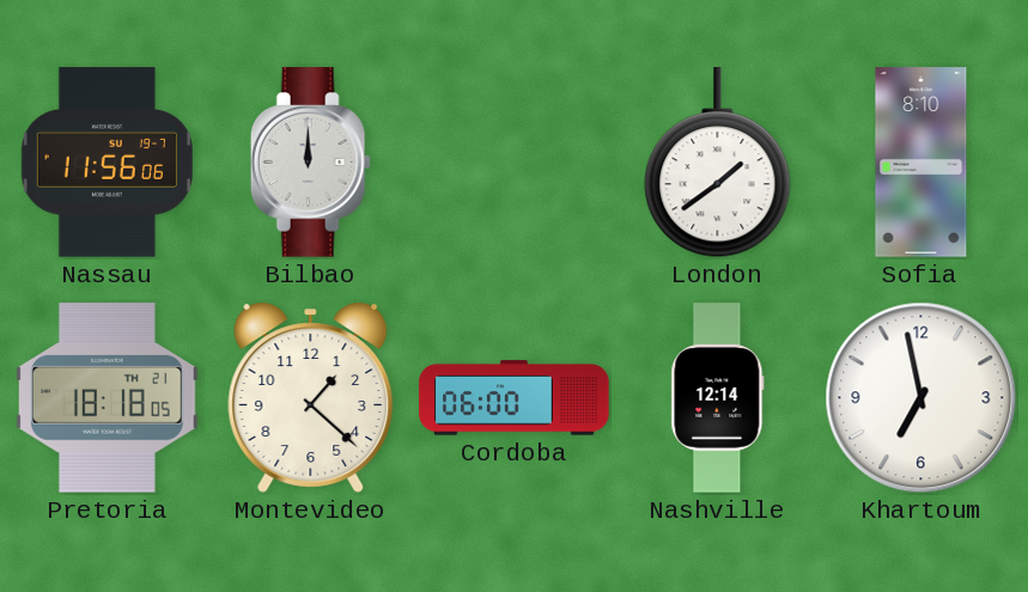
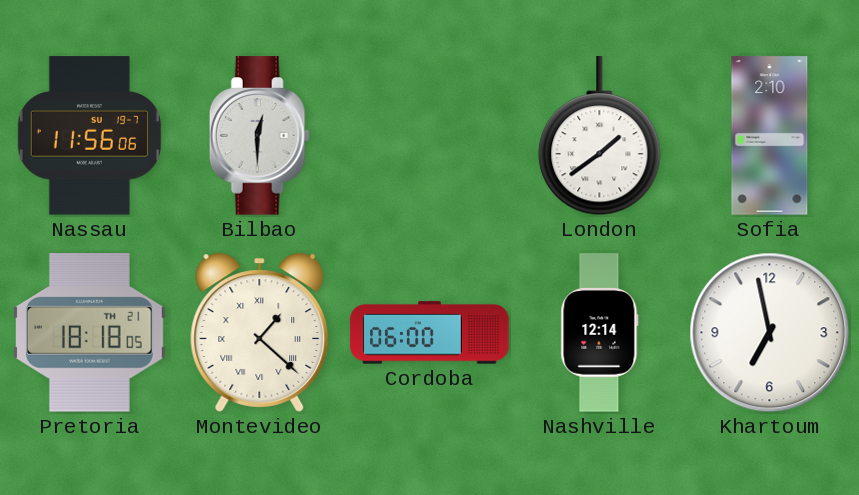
Bilbao: 12:00 -> 12:30
Sofia: 8:10 -> 2:10
Montevideo numerals: Arabic -> Roman
